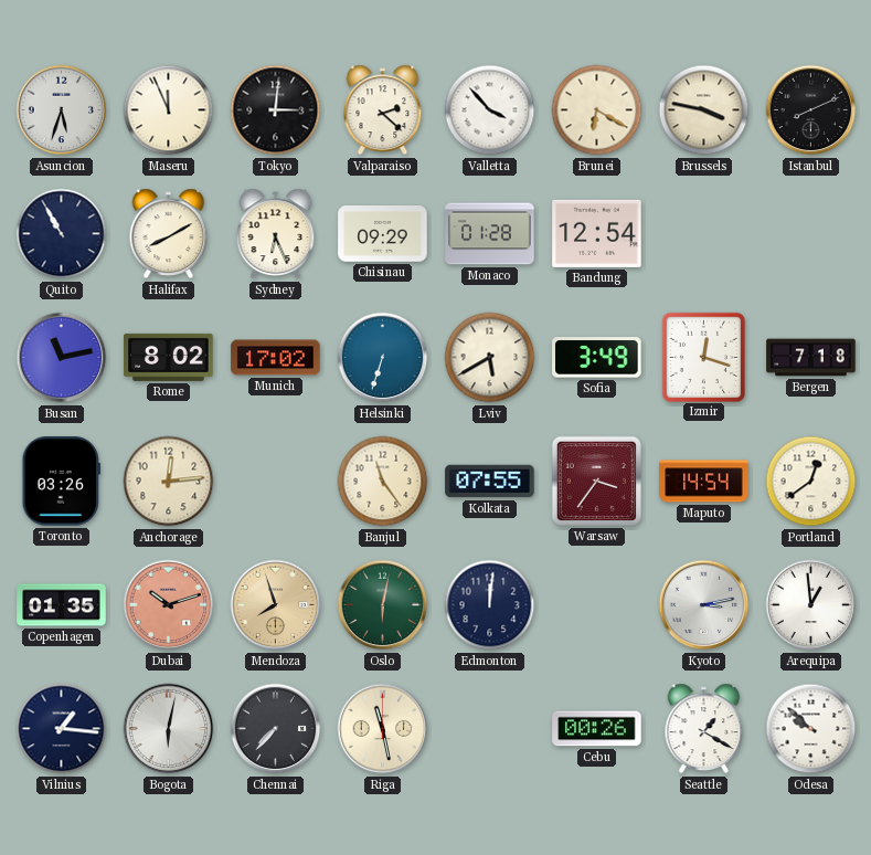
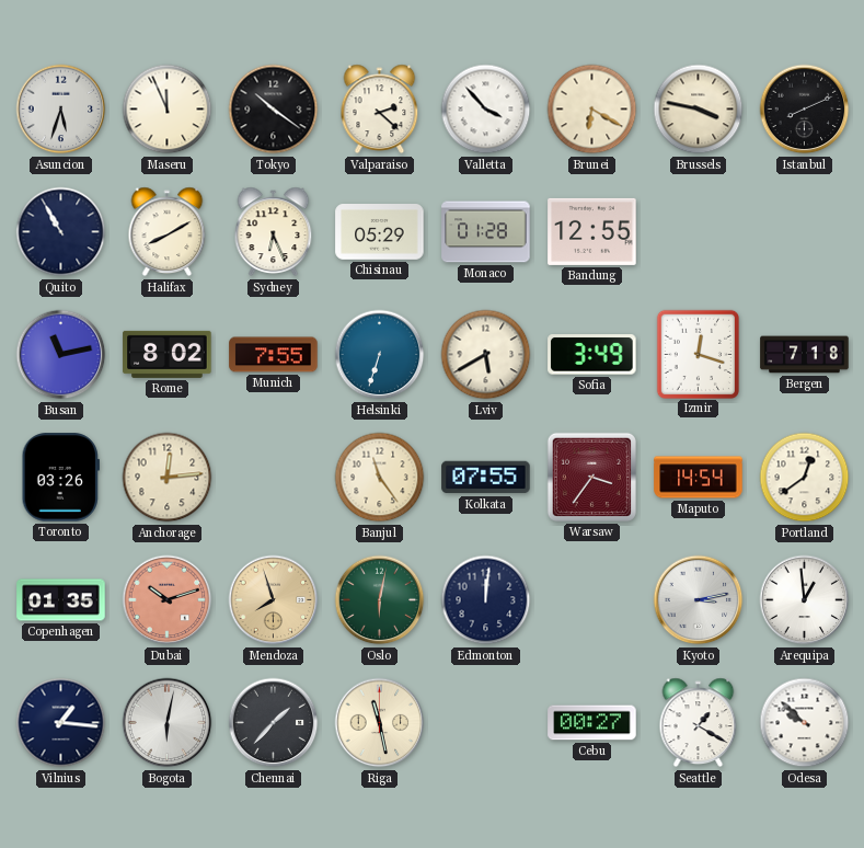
Tokyo: 3:01 -> 10:21
Chisinau: 09:29 -> 05:29
Bandung: 12:54 -> 12:55
Munich: 17:02 -> 7:55
Chennai: 7:37 -> 1:37
Cebu: 00:26 -> 00:27
